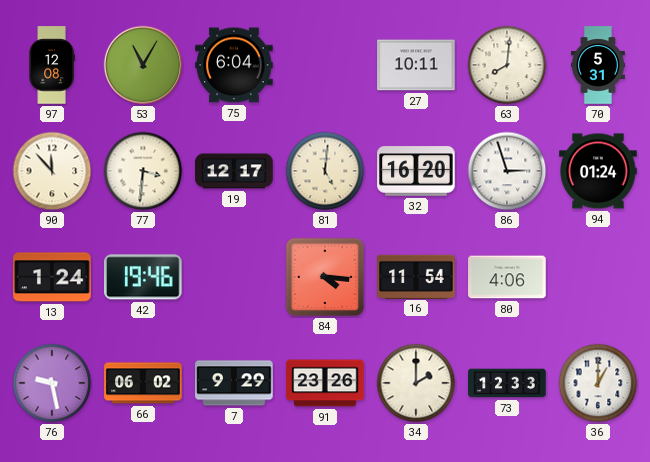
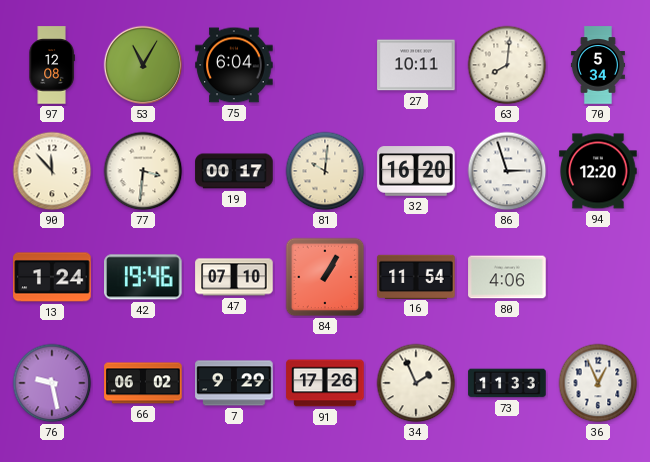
70: 5:31 -> 5:34
19: 12:17 -> 00:17
81: 5:01 -> 10:01
94: 01:24 -> 12:20
47: none -> 07:10
84: 4:16 -> 1:05
91: 23:26 -> 17:26
34: 2:00 -> 1:56
73: 12:33 -> 11:33
36: 1:00 -> 12:56
